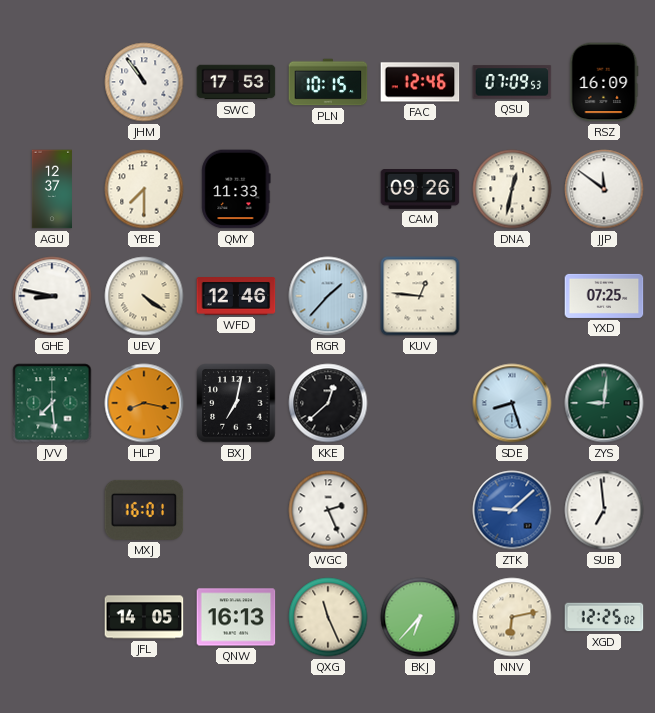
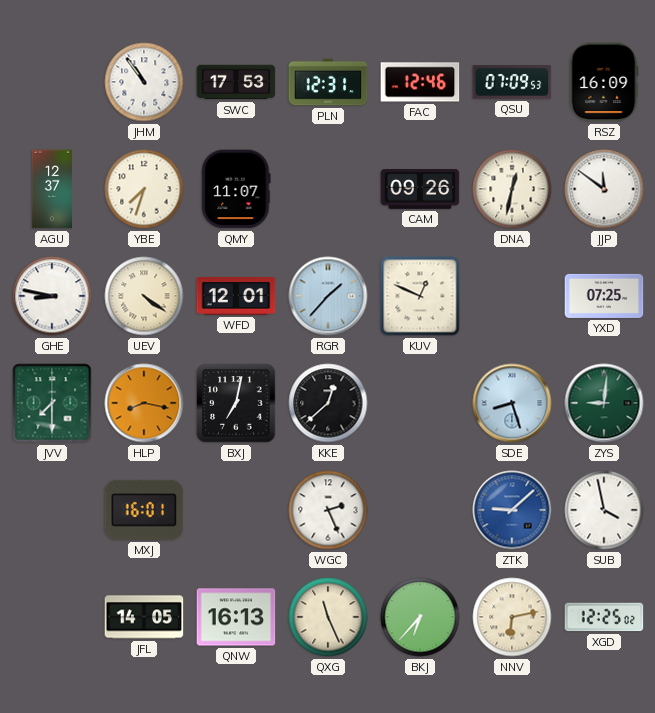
PLN: 10:15 -> 12:31
YBE: 7:30 -> 7:33
QMY: 11:33 -> 11:07
WFD: 12:46 -> 12:01
KUV: 12:46 -> 12:49
JVV: 7:29 -> 7:30
SUB: 6:59 -> 3:58
